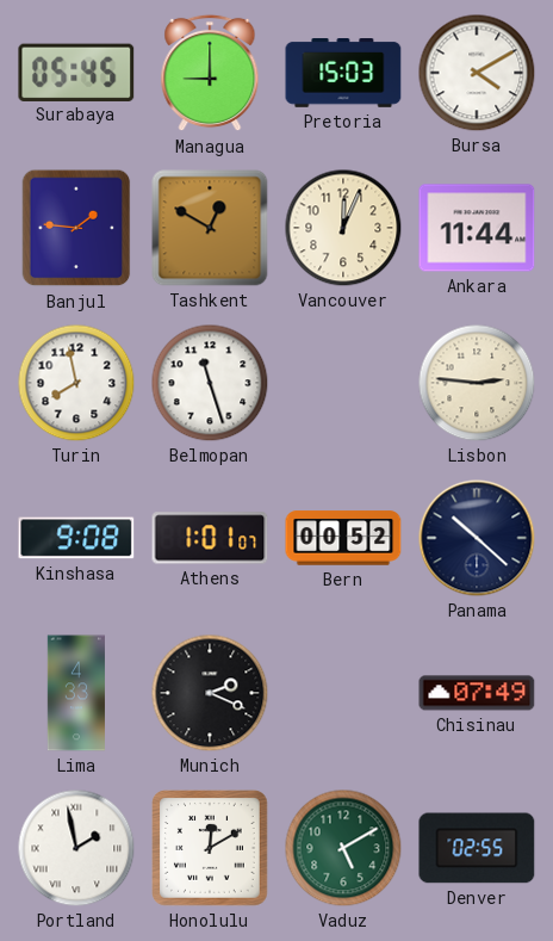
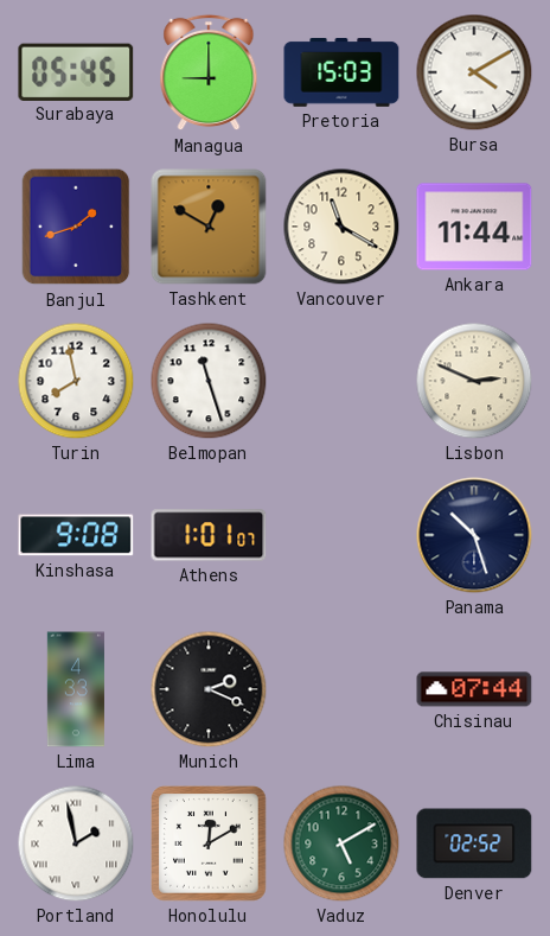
Banjul: 1:46 -> 1:42
Vancouver: 12:04 -> 11:20
Lisbon: 2:46 -> 2:49
Bern: 00:52 -> none
Panama: 10:22 -> 10:27
Chisinau: 07:49 -> 07:44
Denver: 02:55 -> 02:52
